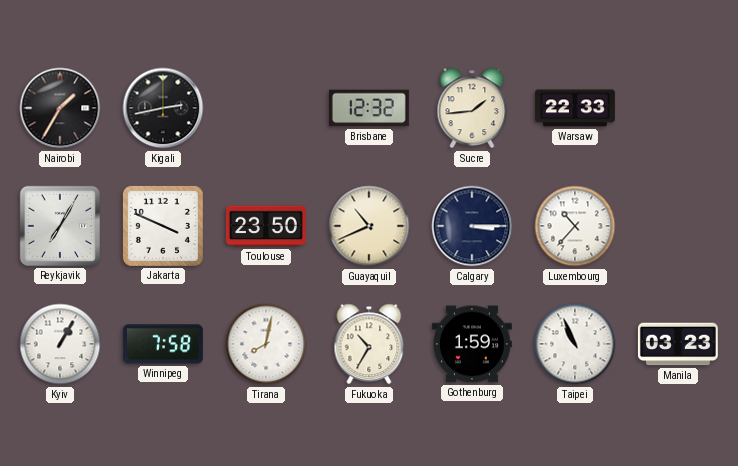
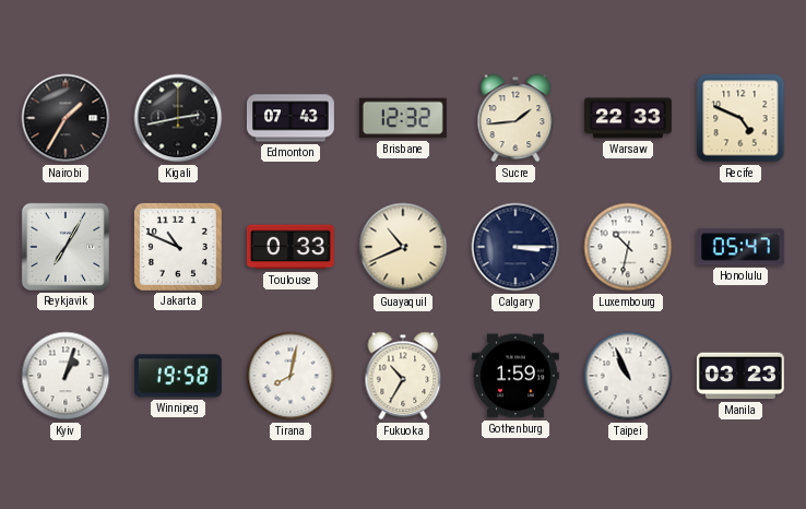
Edmonton: none -> 07:43
Recife: none -> 4:49
Jakarta: 3:49 -> 10:49
Toulouse: 23:50 -> 0:33
Luxembourg: 10:37 -> 10:32
Honolulu: none -> 05:47
Kyiv: 1:05 -> 1:03
Winnipeg: 7:58 -> 19:58
